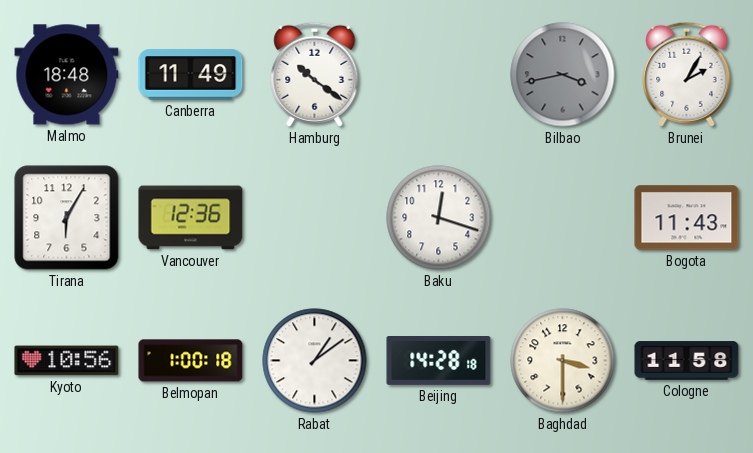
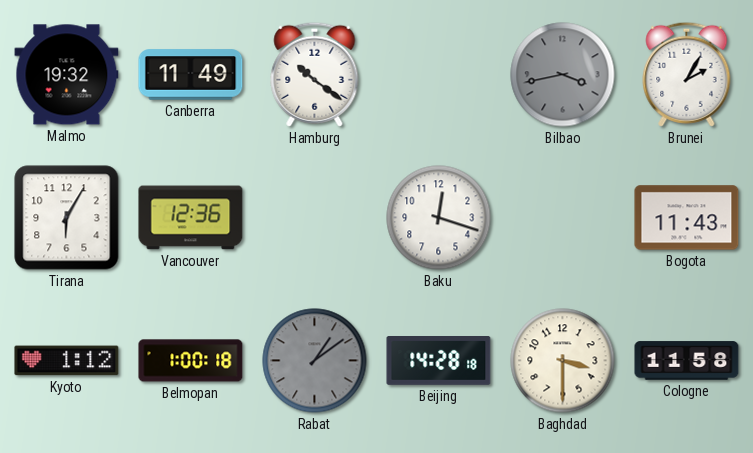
Malmo: 18:48 -> 19:32
Kyoto: 10:56 -> 1:12
Rabat dial: white -> grey
